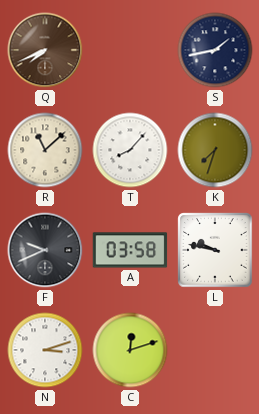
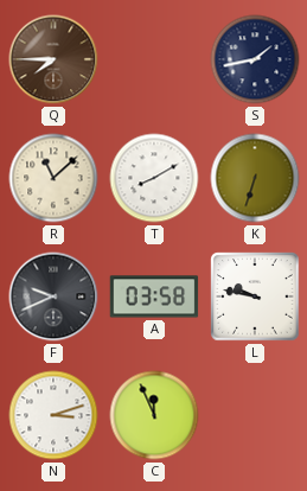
Q: 7:41 -> 7:45
T: 8:07 -> 8:10
K: 7:33 -> 6:33
C: 12:12 -> 11:56
